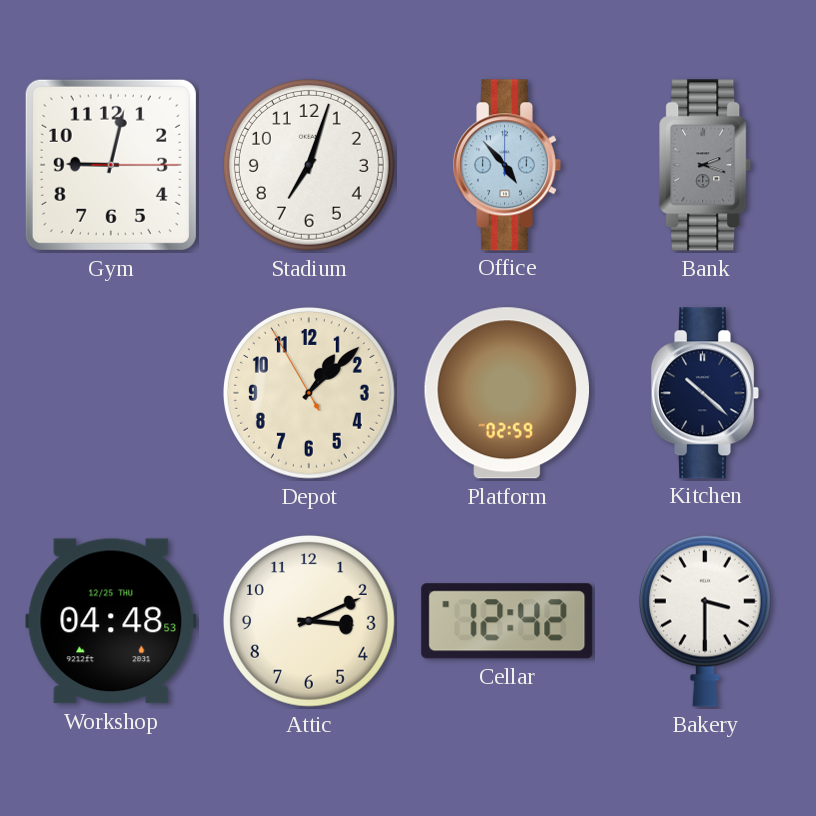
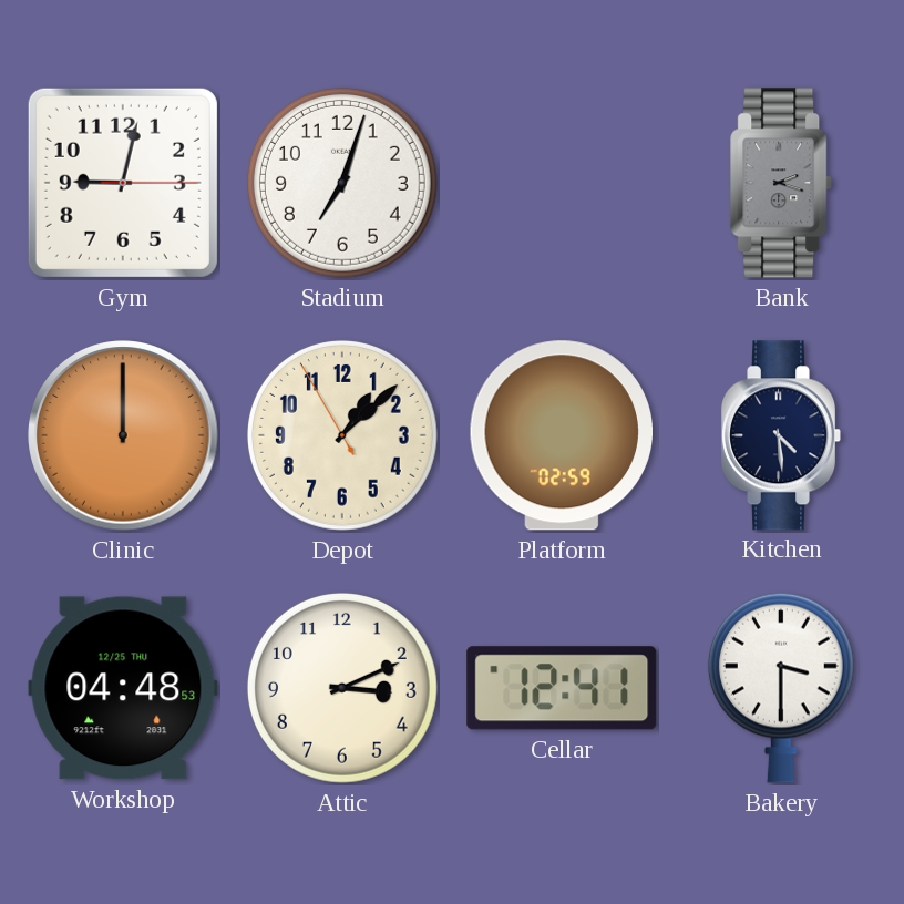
Office: 4:53 -> none
Clinic: none -> 12:00
Kitchen: 10:22 -> 4:29
Cellar: 12:42 -> 12:41
